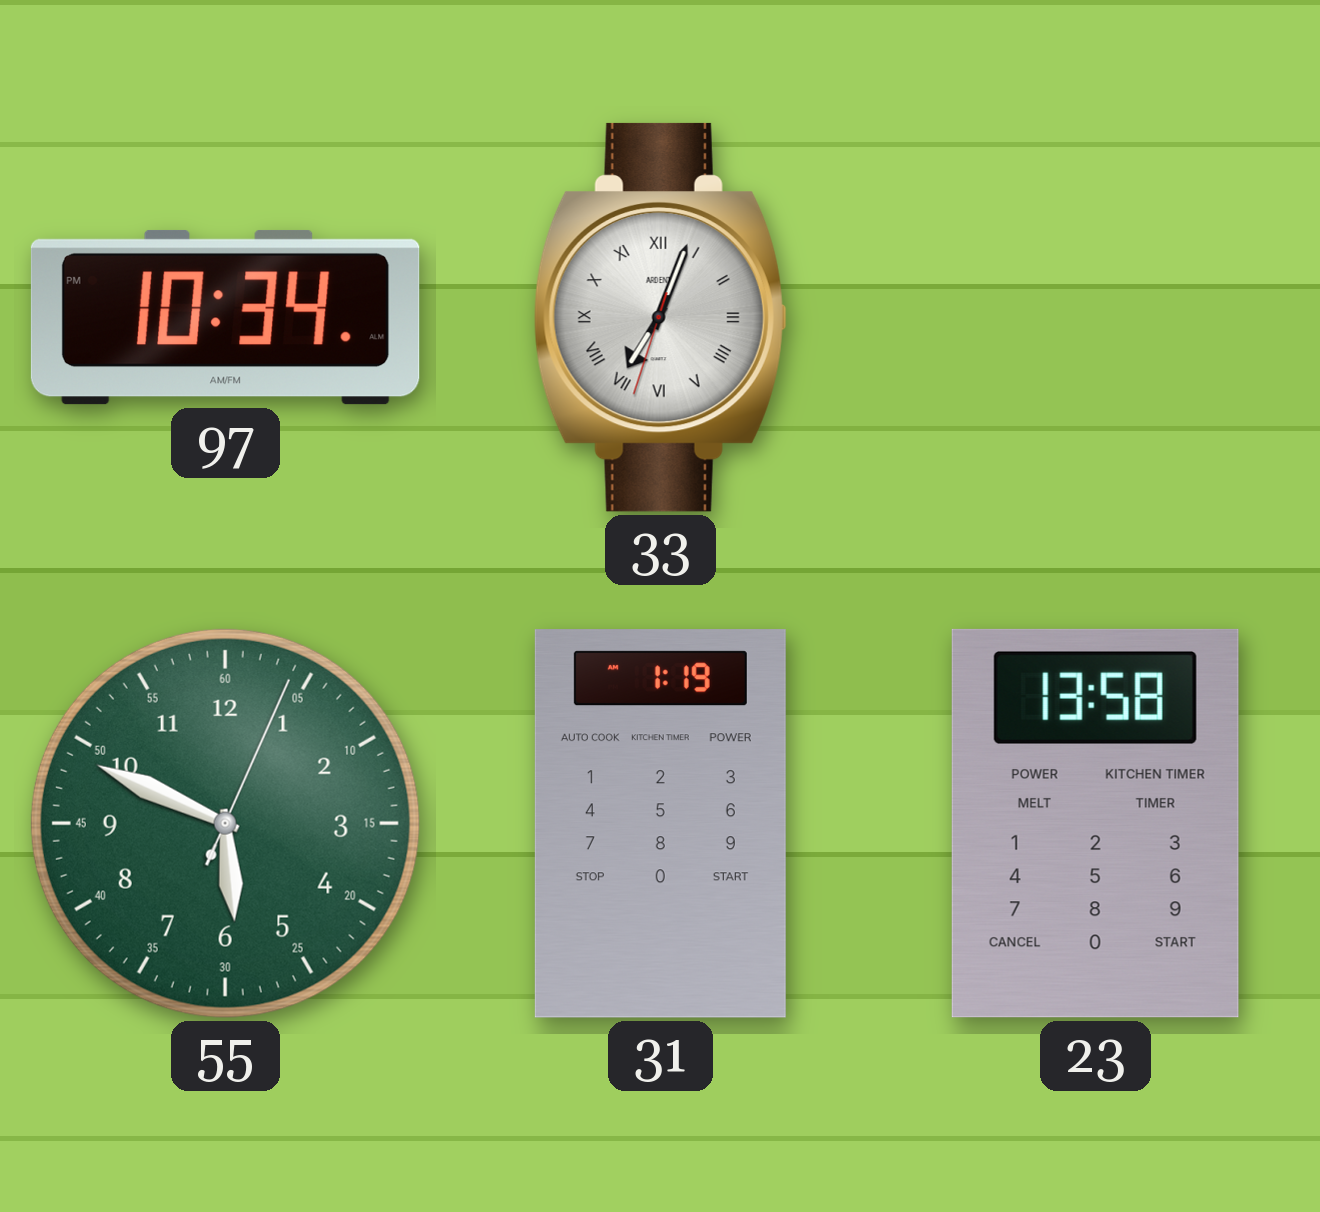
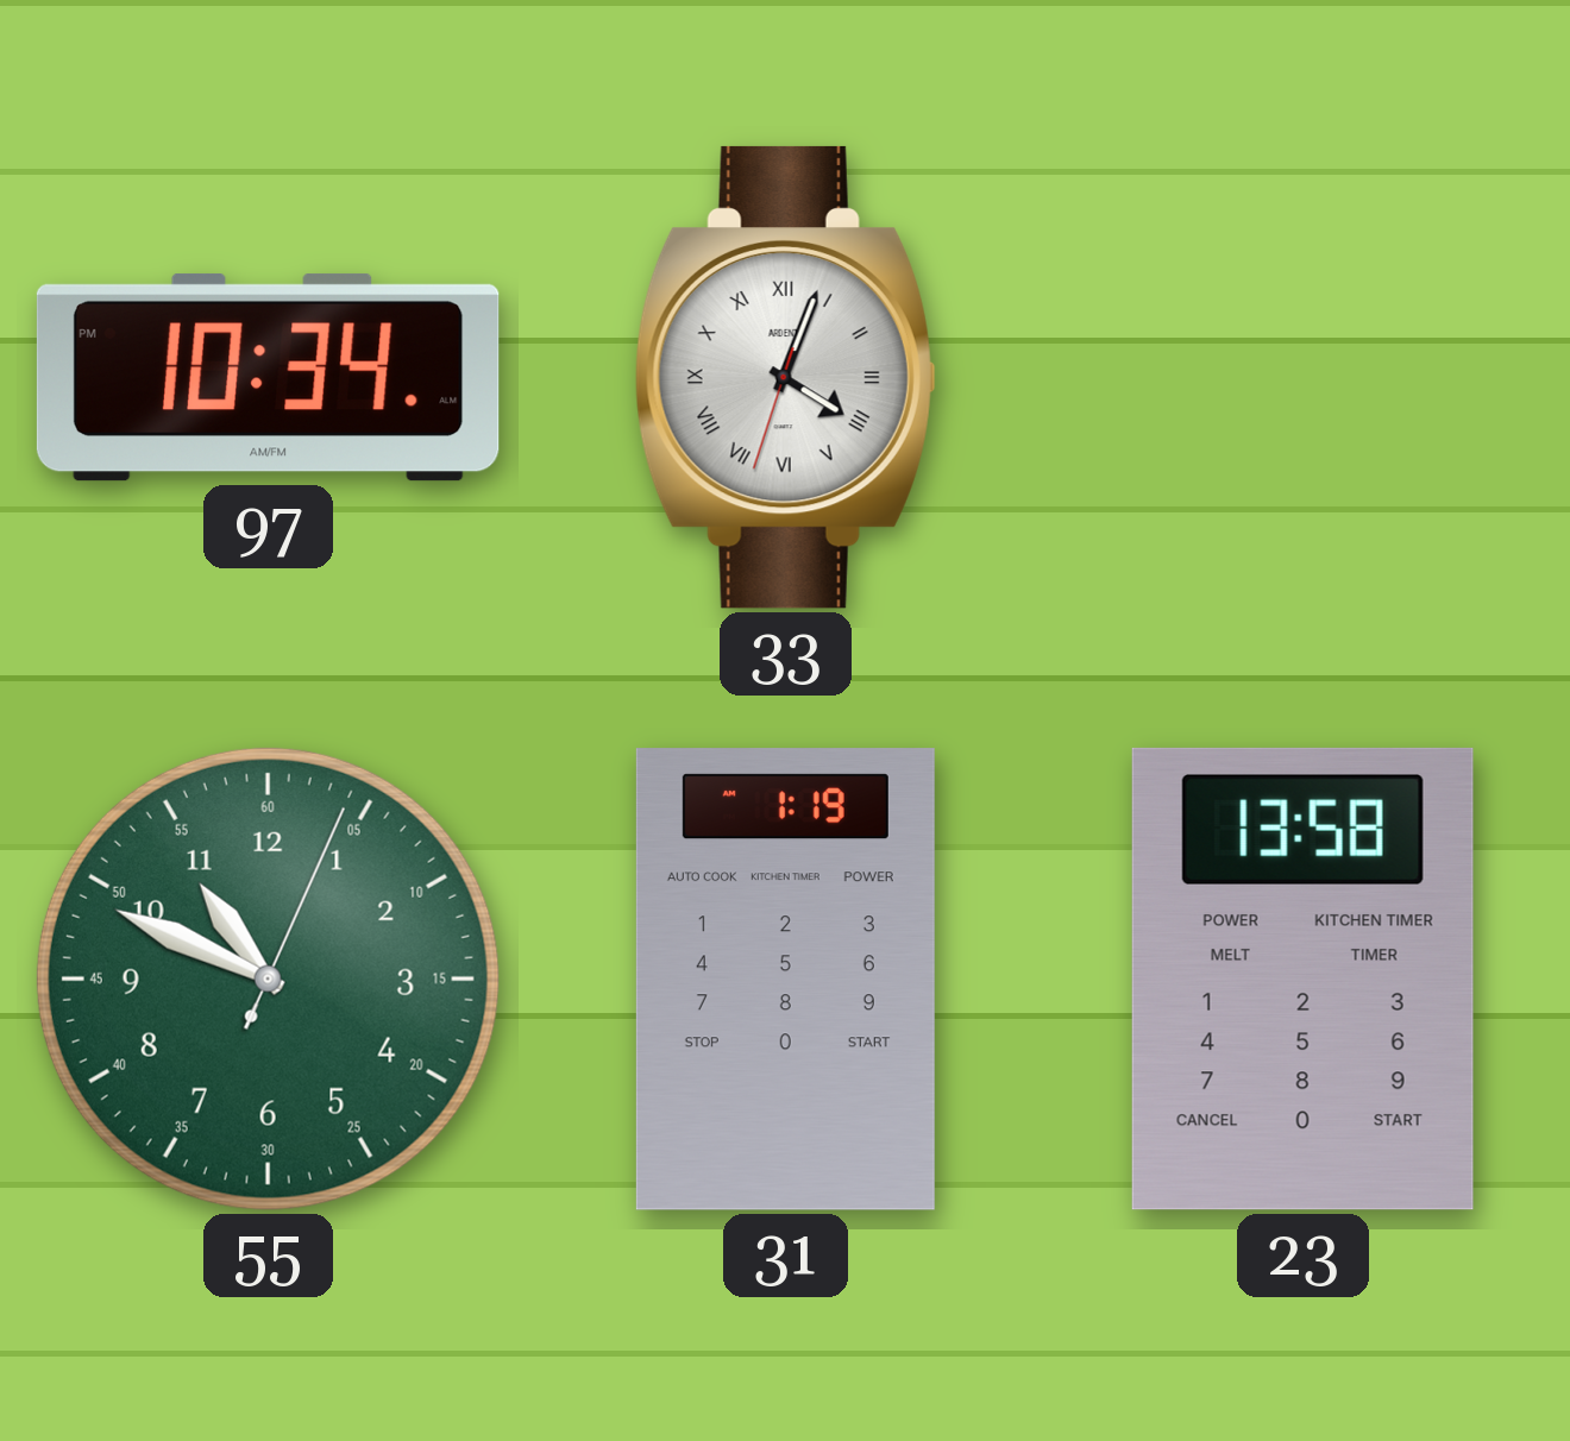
33: 7:03 -> 4:03
55: 5:49 -> 10:49
